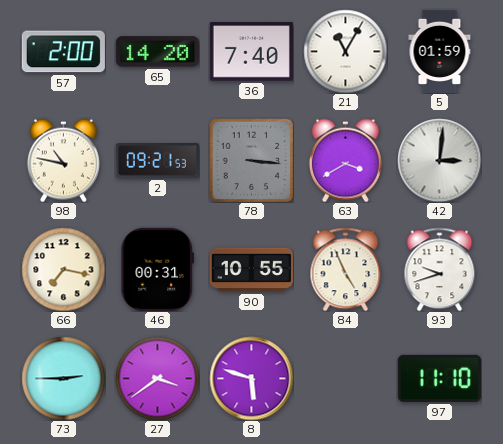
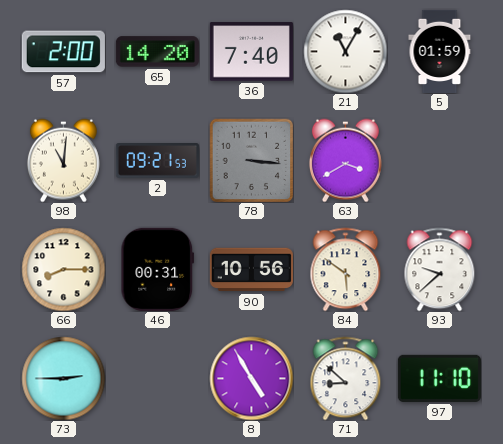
98: 10:47 -> 11:01
42: 3:01 -> none
66: 7:17 -> 8:15
90: 10:55 -> 10:56
84: 4:56 -> 5:51
93: 9:42 -> 9:38
27: 3:39 -> none
8: 5:48 -> 4:55
71: none -> 8:52
